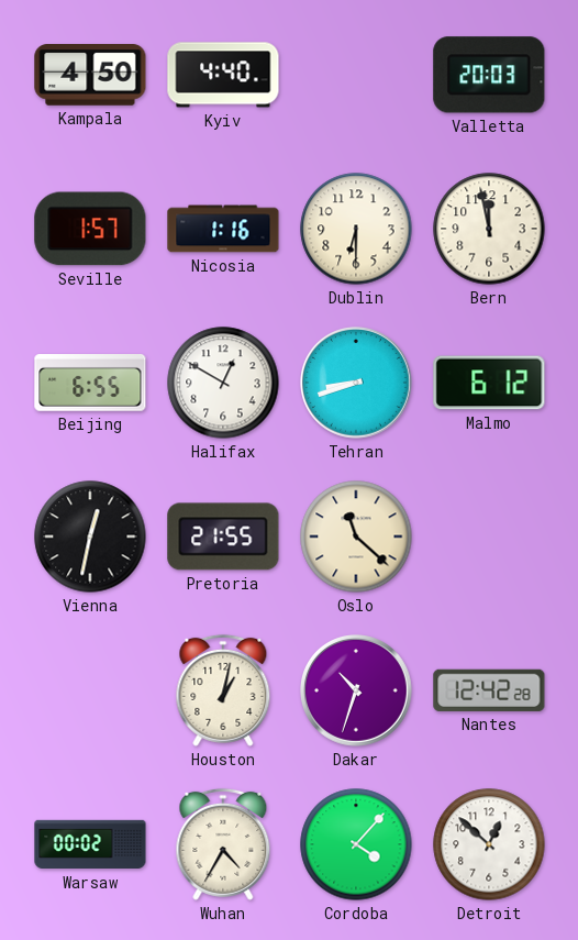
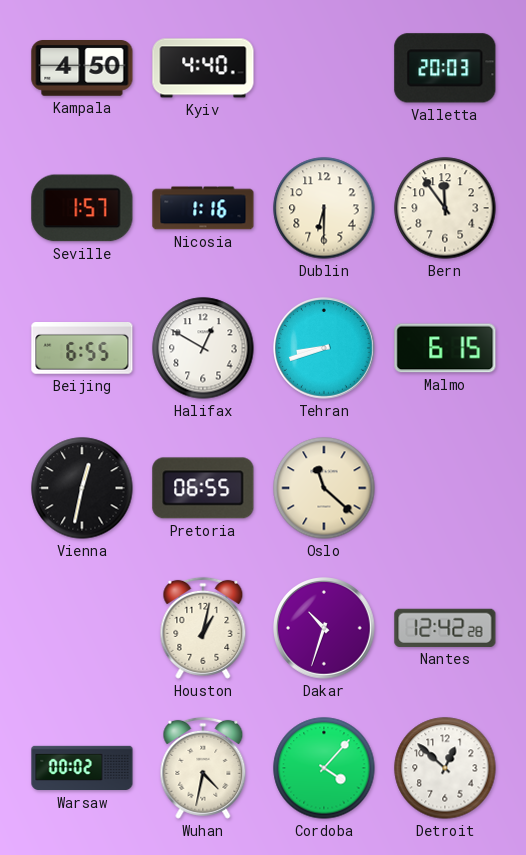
Bern: 11:58 -> 11:54
Malmo: 6:12 -> 6:15
Pretoria: 21:55 -> 06:55
Wuhan: 4:35 -> 4:32
